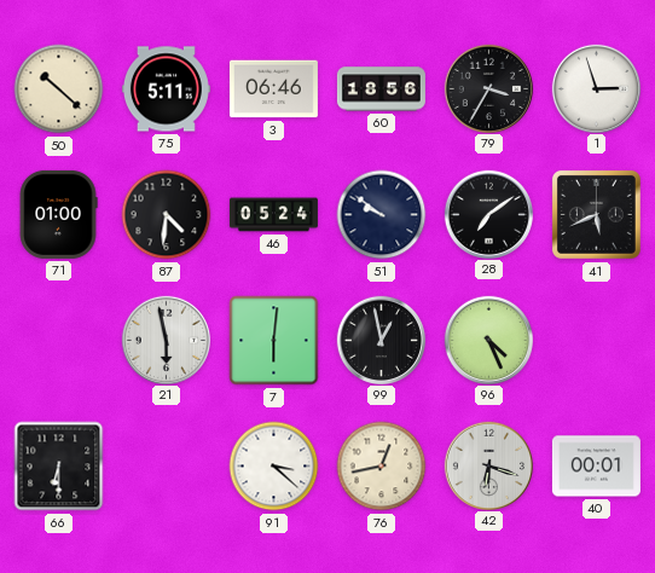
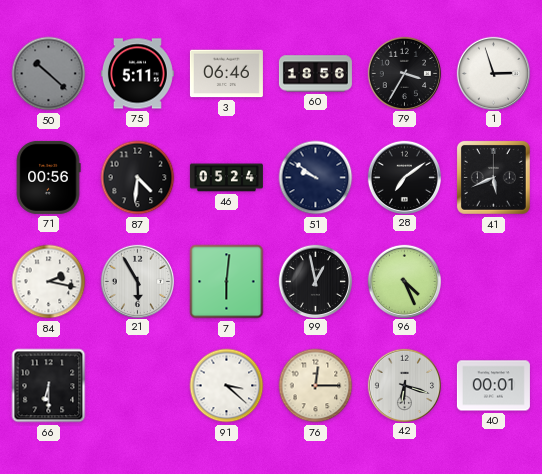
50 dial: cream -> grey
71: 01:00 -> 00:56
84: none -> 2:17
21: 5:58 -> 5:55
76: 12:43 -> 12:15
